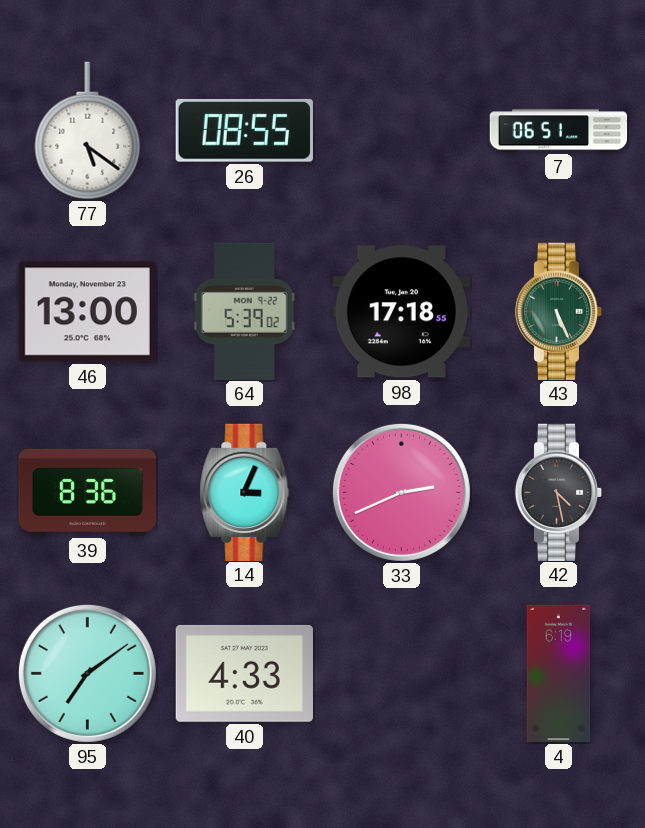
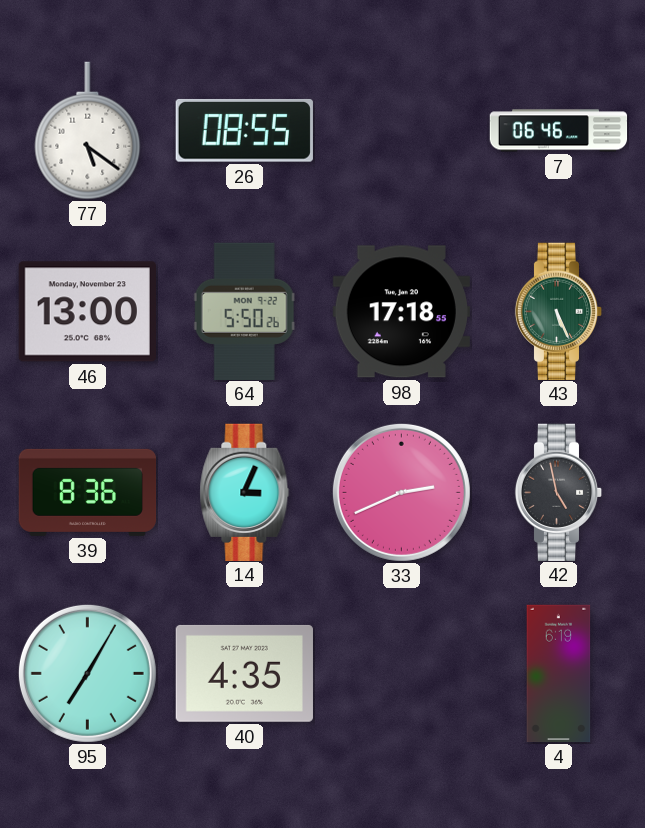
7: 06:51 -> 06:46
64: 5:39 -> 5:50
42: 4:28 -> 4:58
95: 7:09 -> 7:05
40: 4:33 -> 4:35
